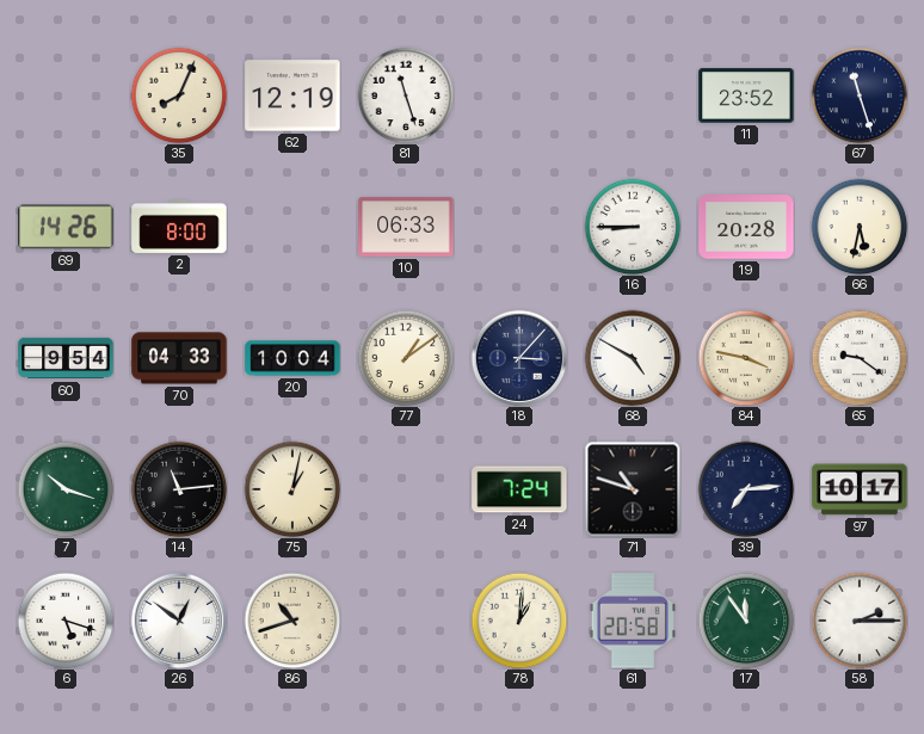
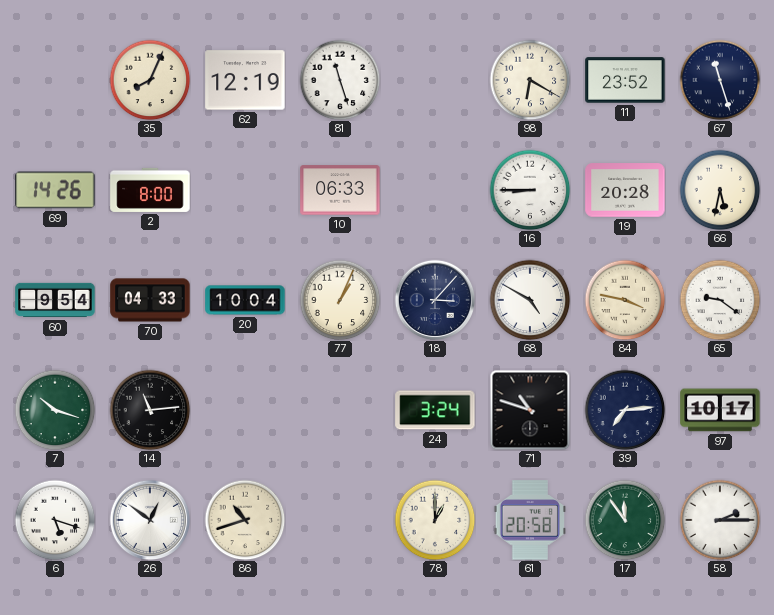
98: none -> 6:20
77: 1:09 -> 1:04
75: 1:02 -> none
24: 7:24 -> 3:24
78: 1:01 -> 1:00
